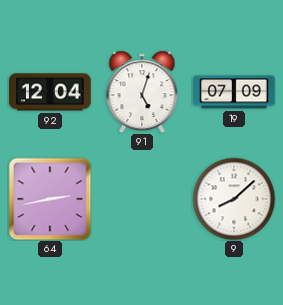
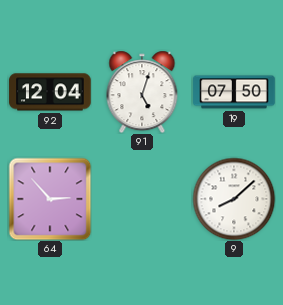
19: 07:09 -> 07:50
64: 2:43 -> 2:53
